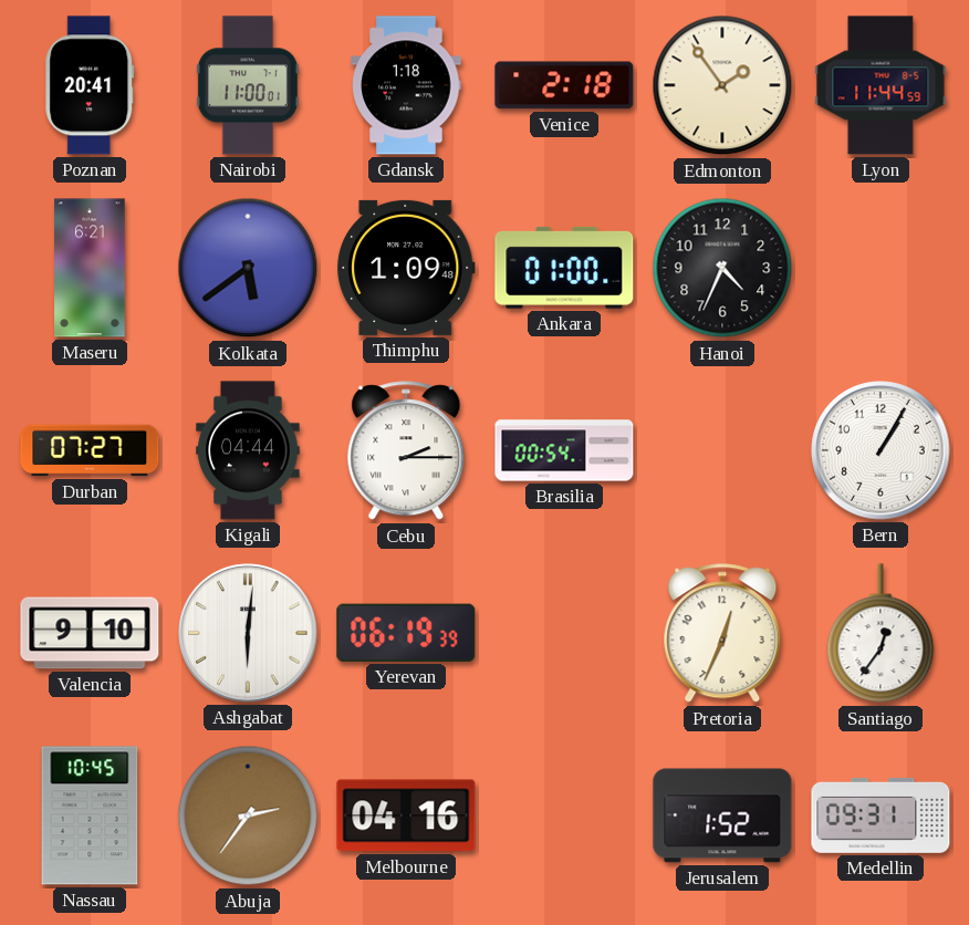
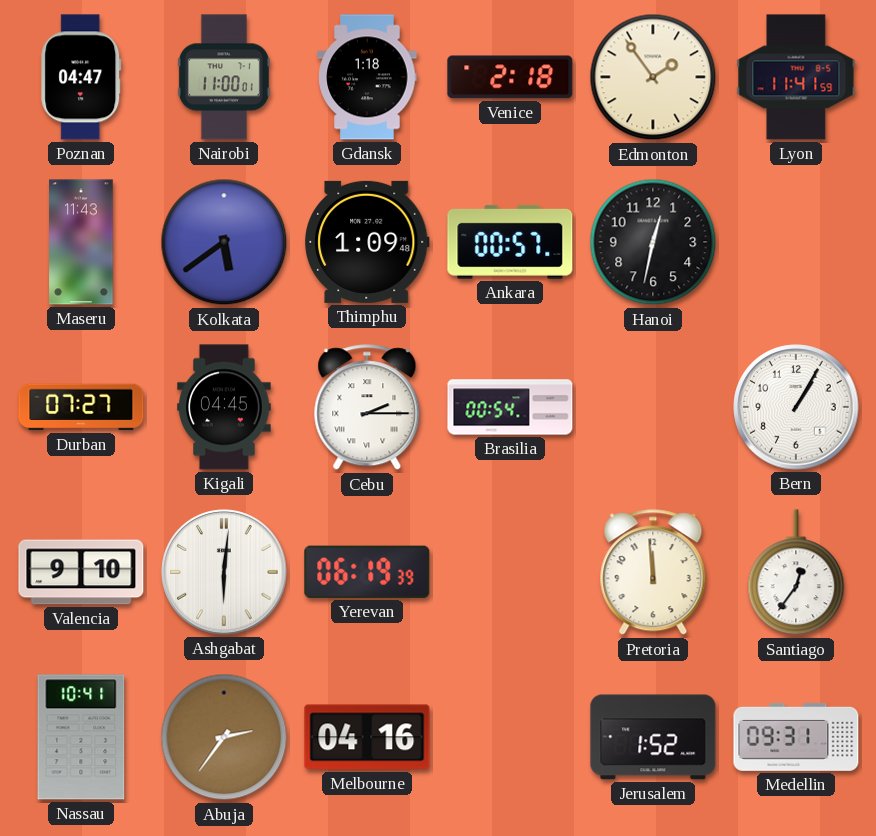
Poznan: 20:41 -> 04:47
Lyon: 11:44 -> 11:41
Maseru: 6:21 -> 11:43
Ankara: 01:00 -> 00:57
Hanoi: 4:34 -> 12:32
Kigali: 04:44 -> 04:45
Pretoria: 12:34 -> 11:59
Nassau: 10:45 -> 10:41
